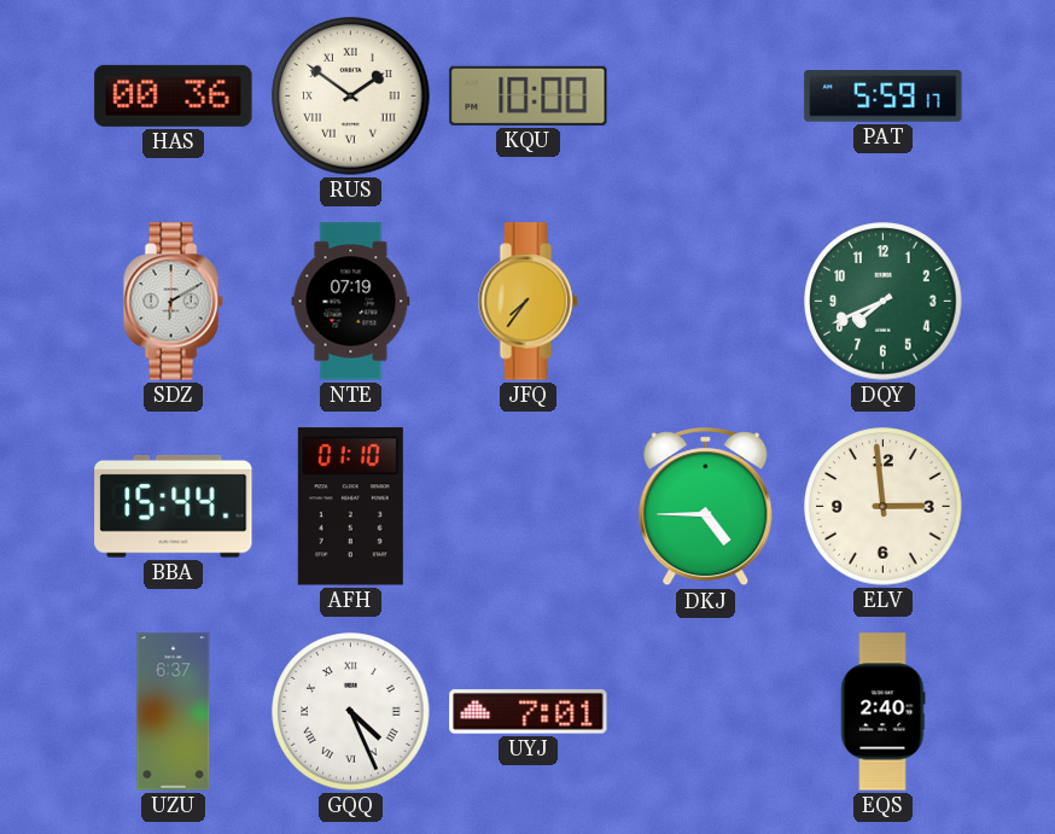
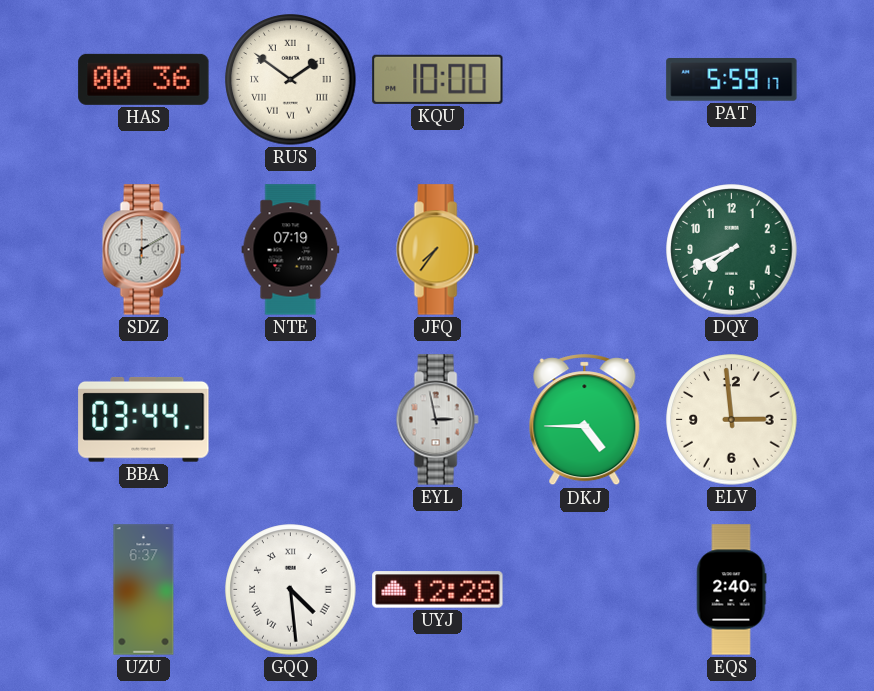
BBA: 15:44 -> 03:44
AFH: 01:10 -> none
EYL: none -> 2:58
GQQ: 4:26 -> 4:29
UYJ: 7:01 -> 12:28
